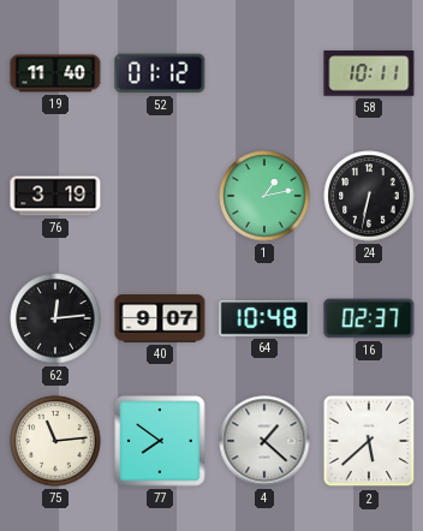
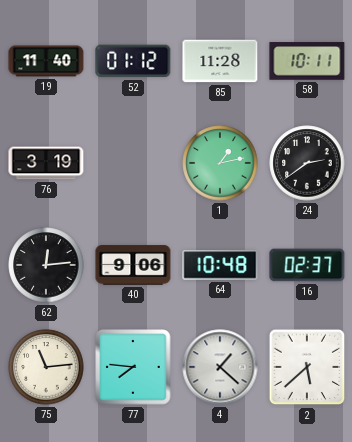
85: none -> 11:28
24: 6:32 -> 2:39
40: 9:07 -> 9:06
77: 7:51 -> 7:46
